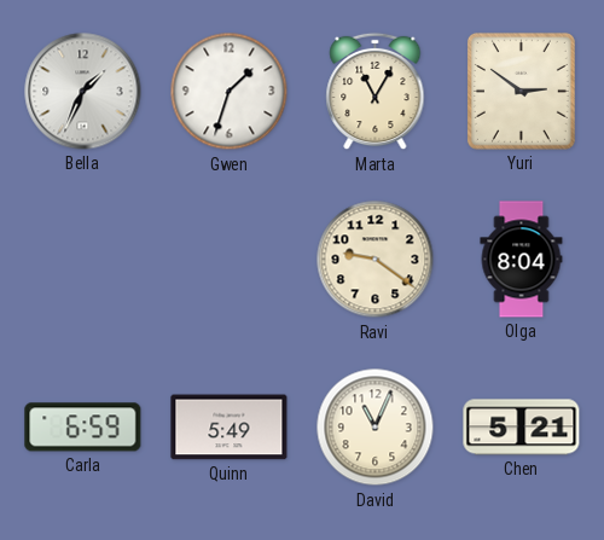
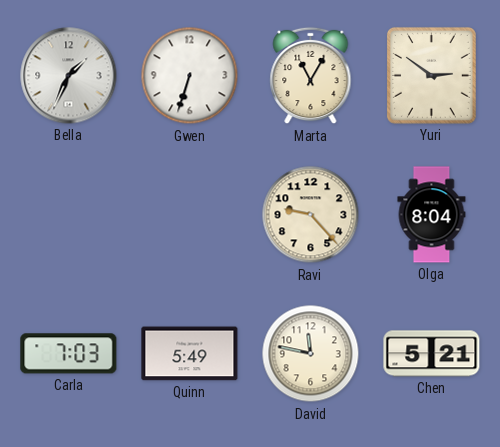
Gwen: 1:33 -> 6:33
Ravi: 9:21 -> 9:23
Carla: 6:59 -> 7:03
David: 11:04 -> 11:47
